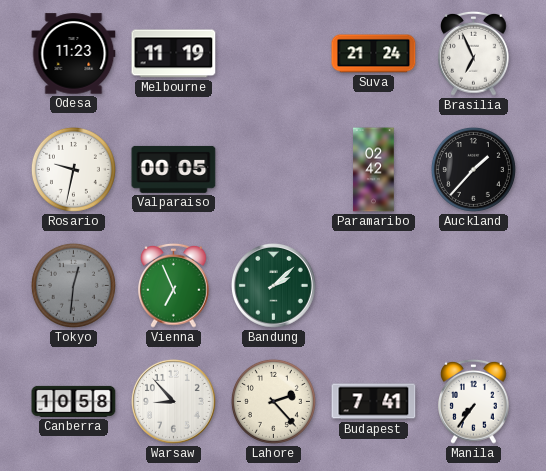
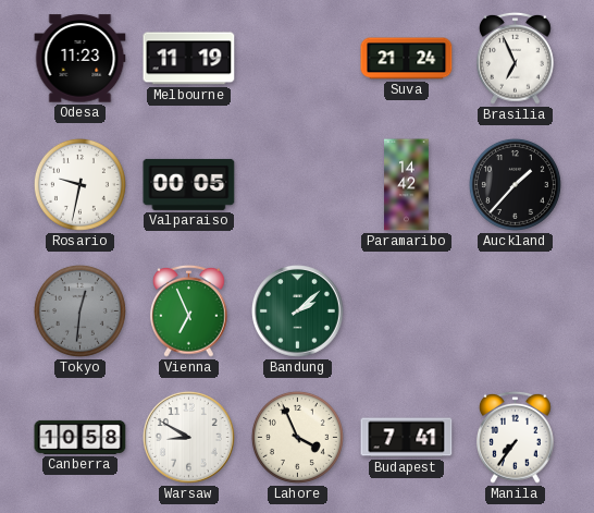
Paramaribo: 02:42 -> 14:42
Warsaw: 8:53 -> 8:50
Lahore: 2:23 -> 3:56
